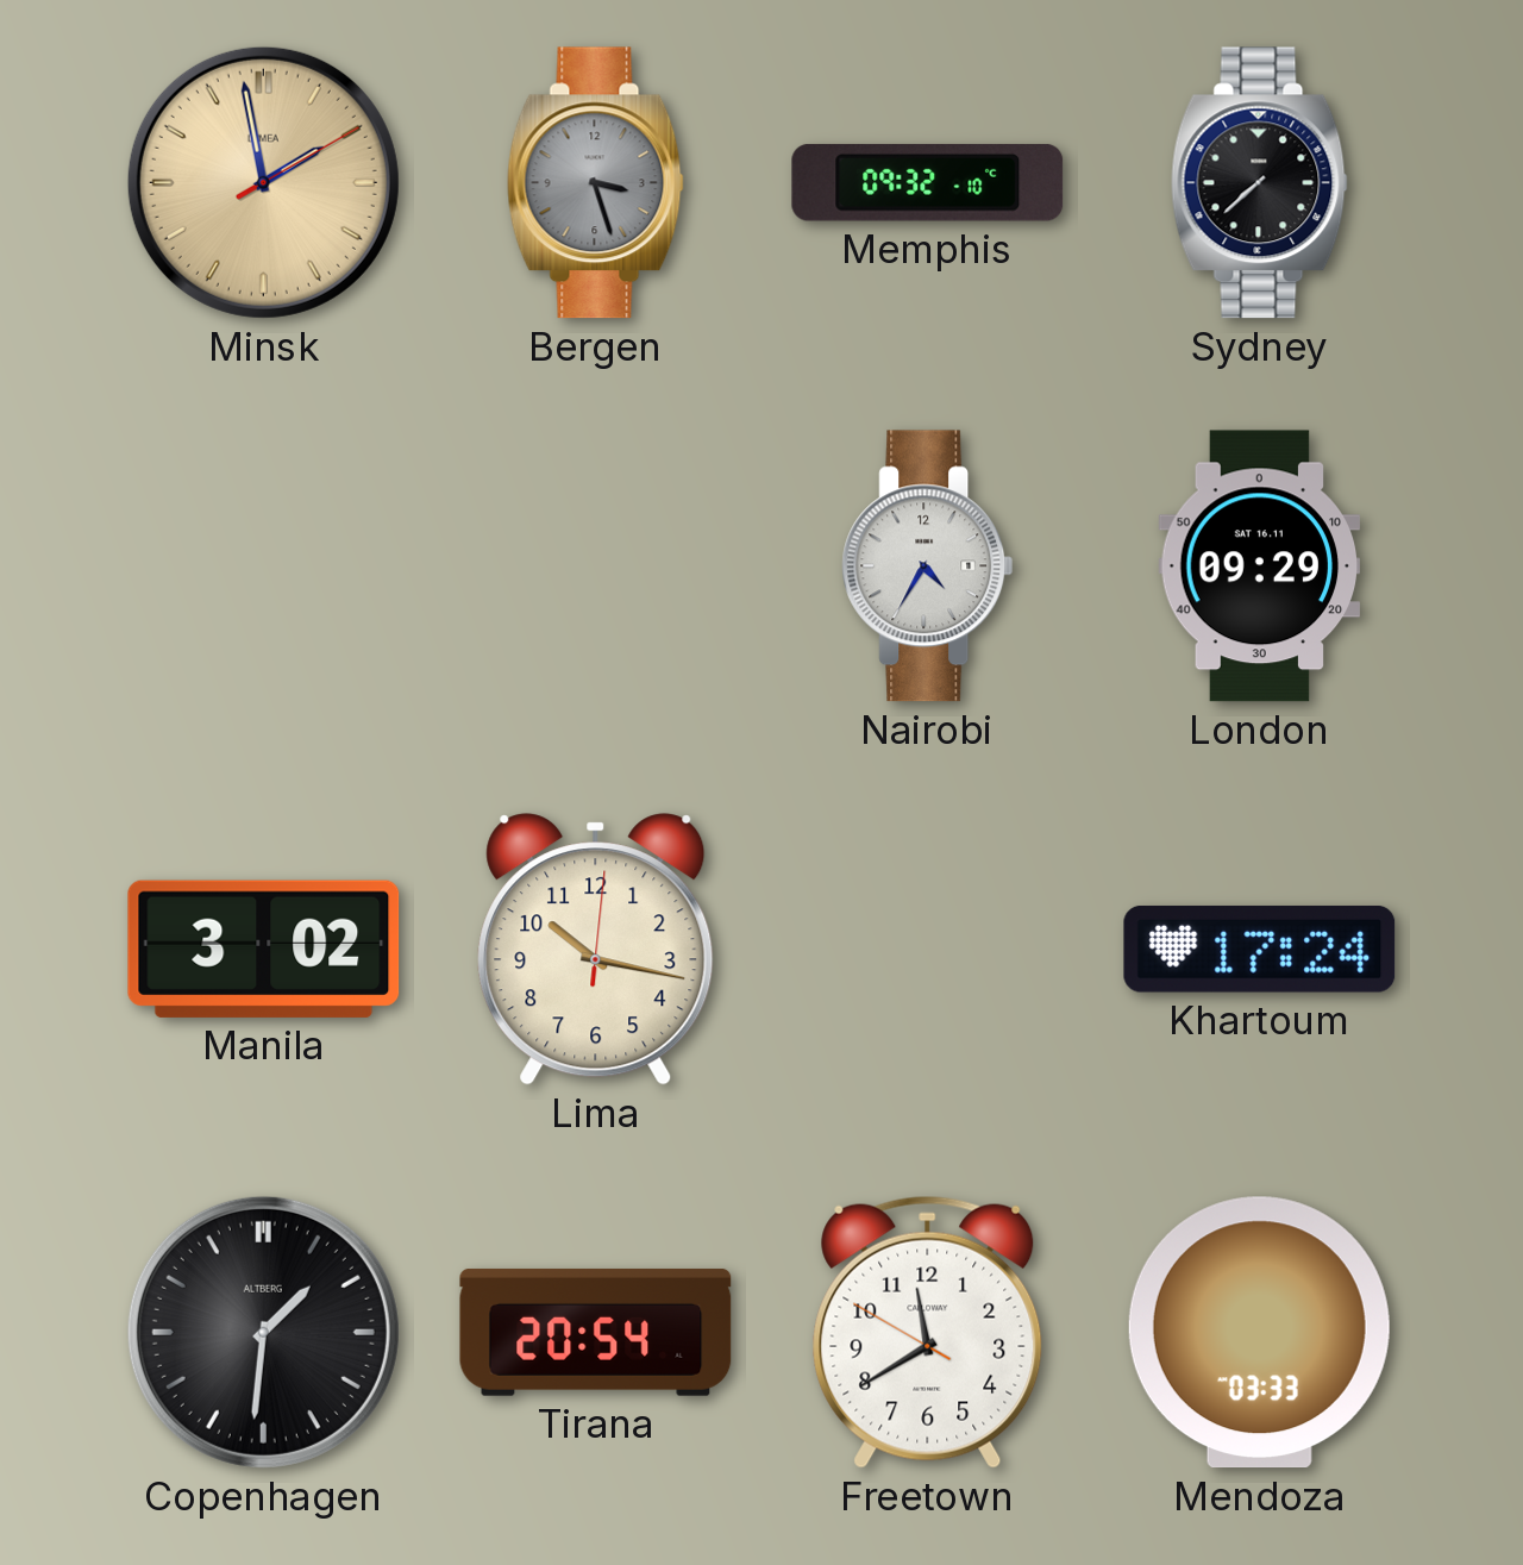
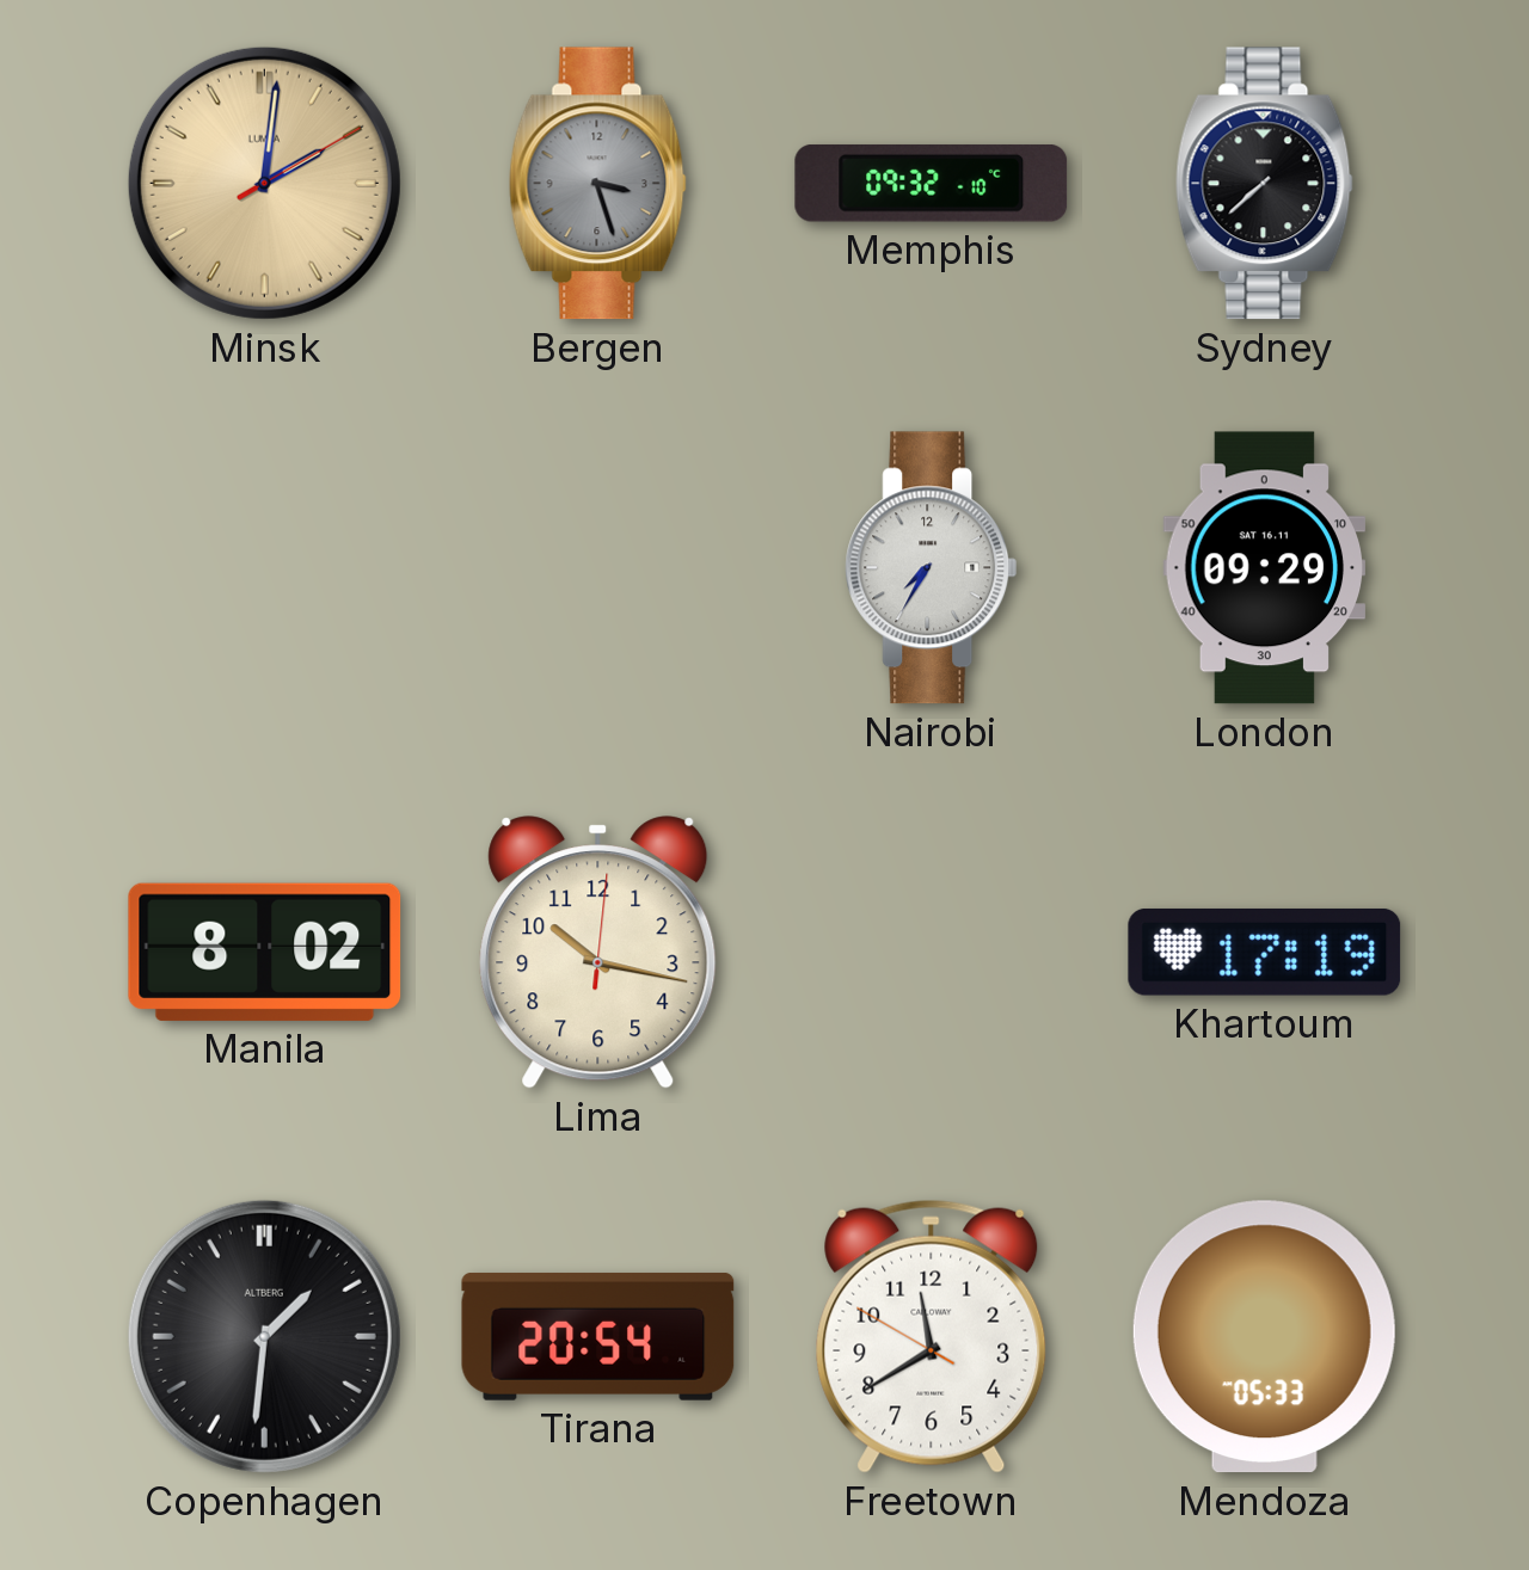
Minsk: 1:58 -> 2:01
Nairobi: 4:35 -> 7:35
Manila: 3:02 -> 8:02
Khartoum: 17:24 -> 17:19
Mendoza: 03:33 -> 05:33
